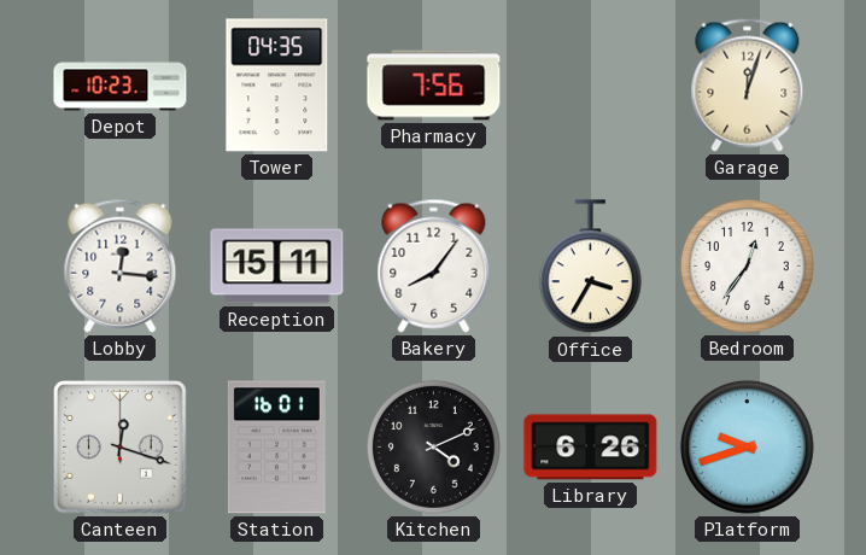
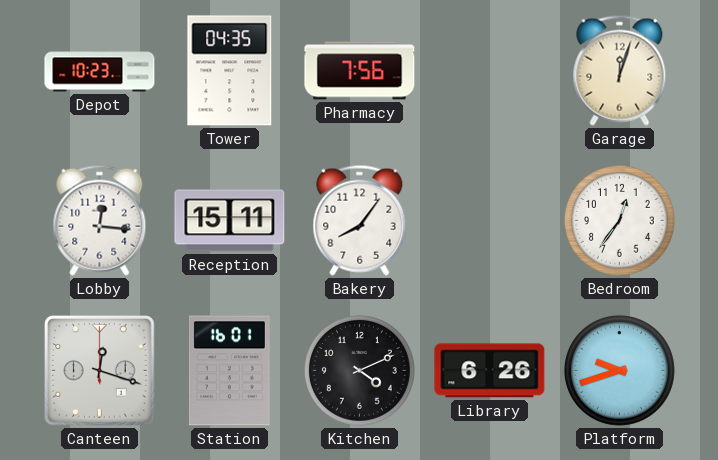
Office: 3:35 -> none
